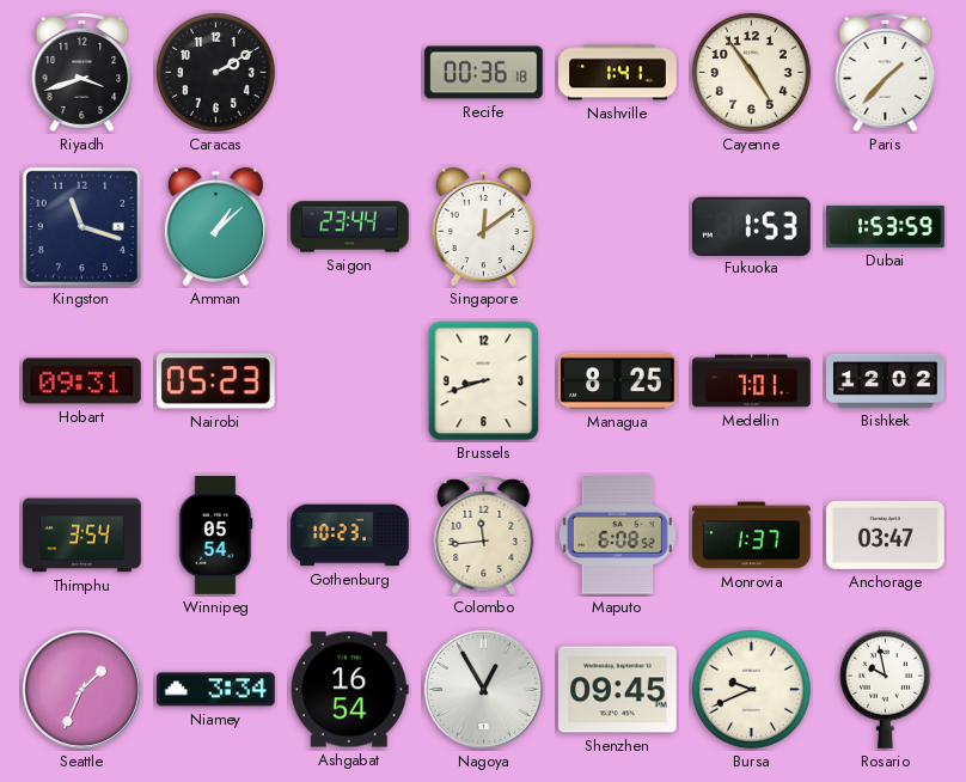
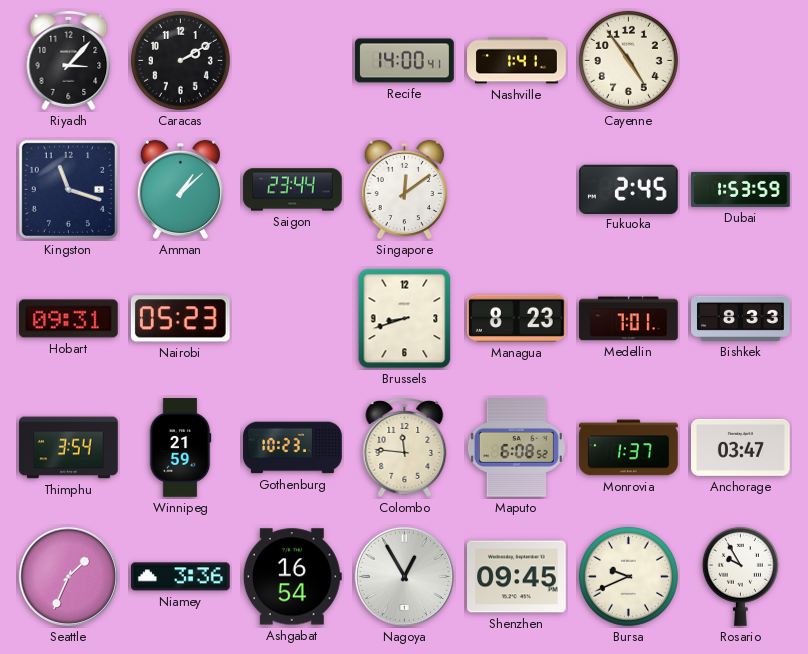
Riyadh: 3:42 -> 3:07
Recife: 00:36 -> 14:00
Paris: 1:37 -> none
Fukuoka: 1:53 -> 2:45
Managua: 8:25 -> 8:23
Bishkek: 12:02 -> 8:33
Winnipeg: 05:54 -> 21:59
Colombo: 11:44 -> 11:46
Niamey: 3:34 -> 3:36
Rosario: 9:58 -> 9:55
